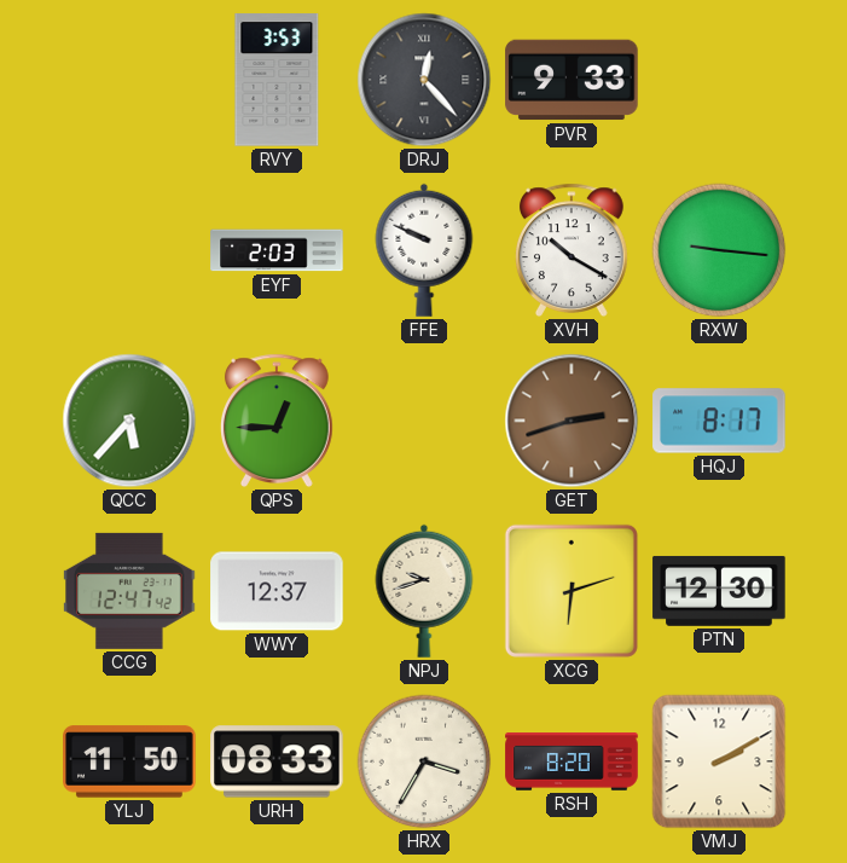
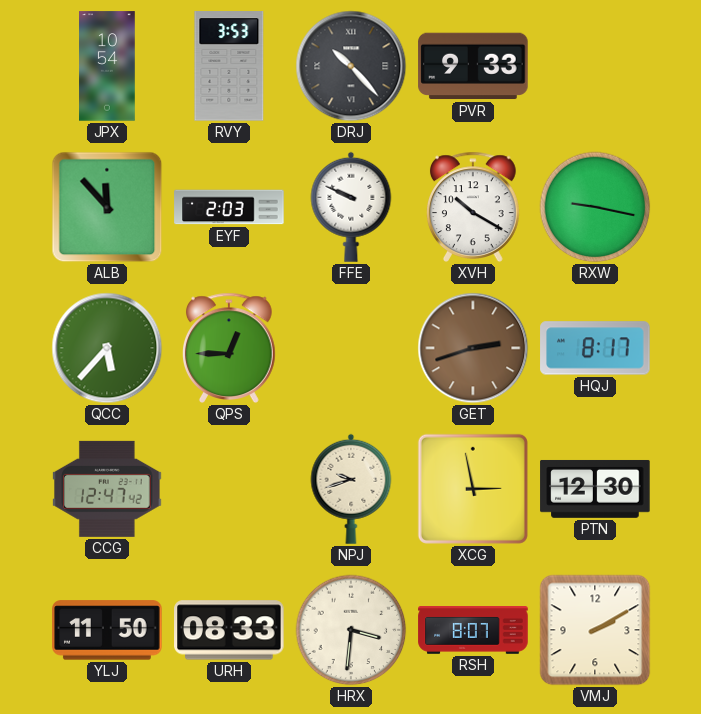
JPX: none -> 10:54
DRJ: 12:23 -> 10:23
ALB: none -> 11:53
RXW: 9:16 -> 9:17
WWY: 12:37 -> none
XCG: 6:12 -> 2:58
HRX: 3:35 -> 3:31
RSH: 8:20 -> 8:07
